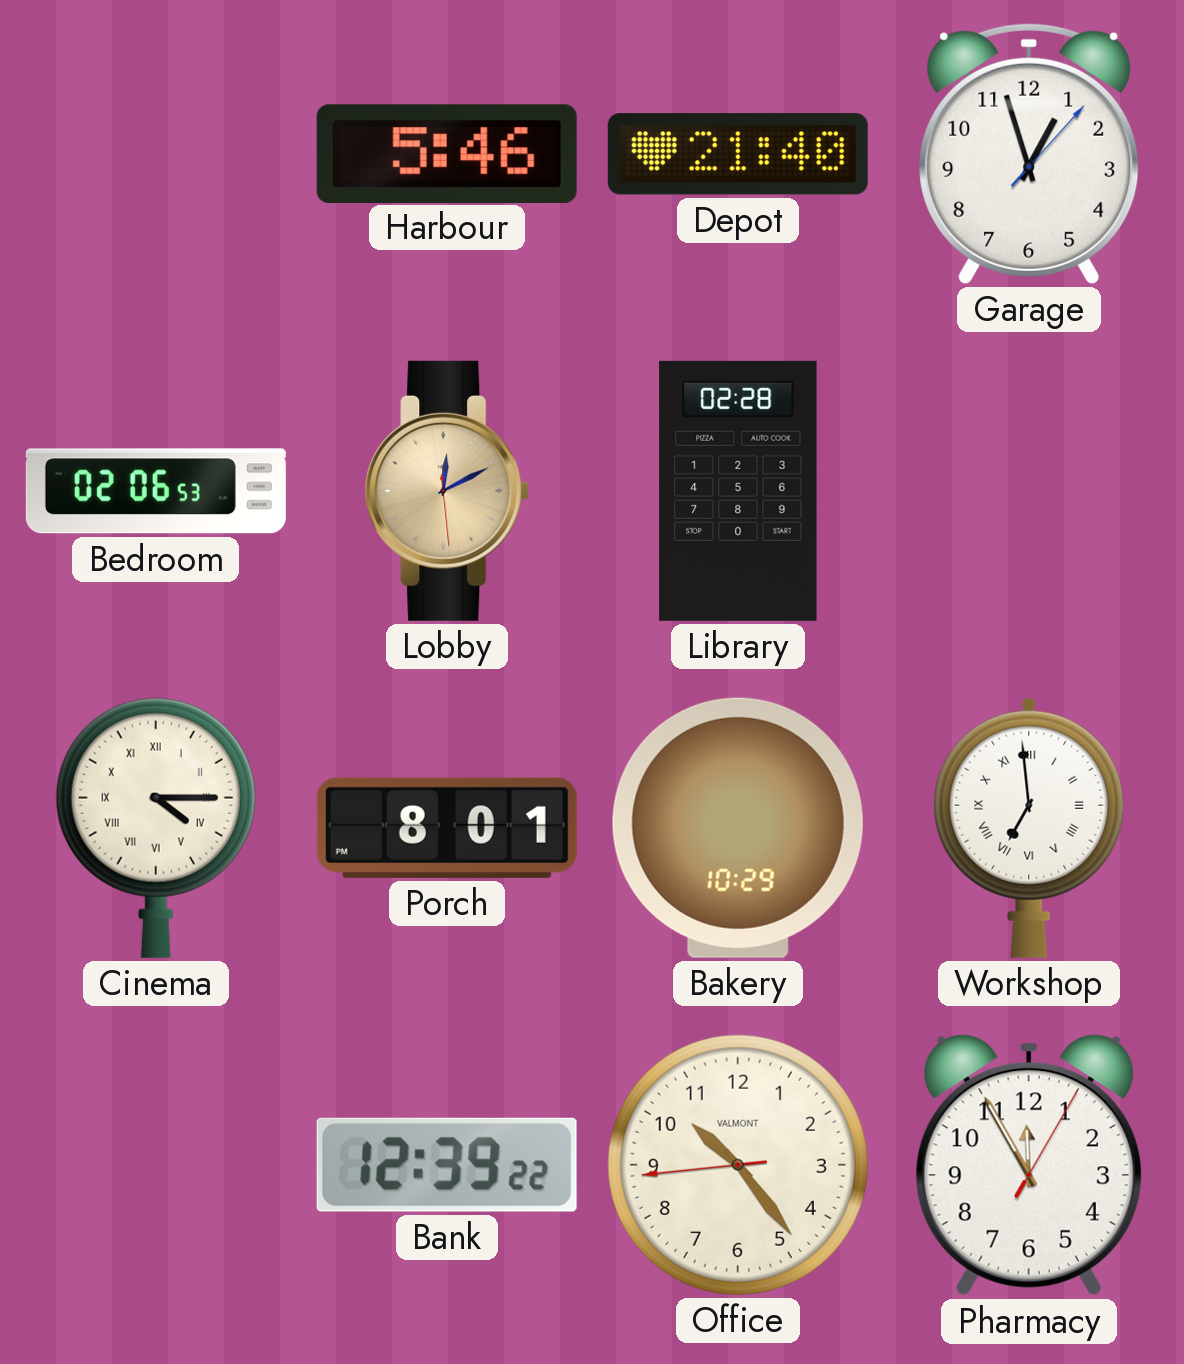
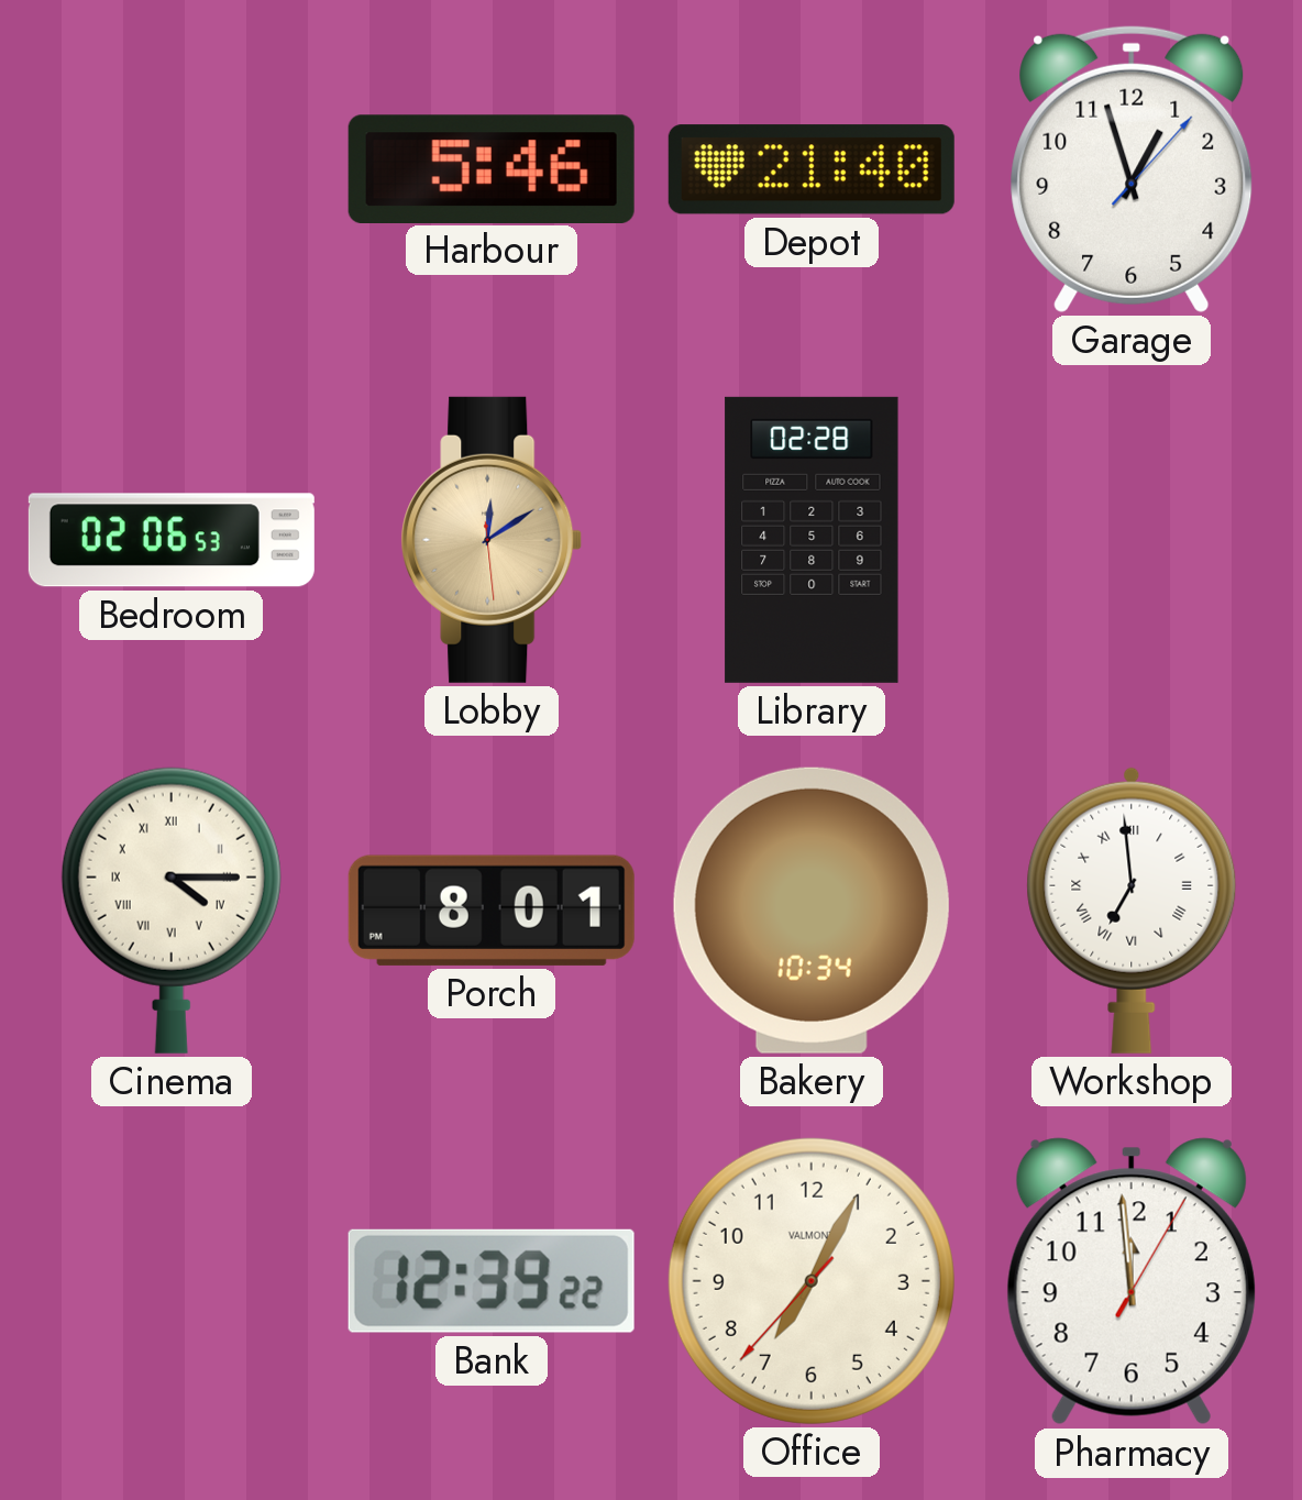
Lobby: 12:10 -> 12:09
Bakery: 10:29 -> 10:34
Office: 10:23 -> 7:04
Pharmacy: 11:55 -> 11:59
